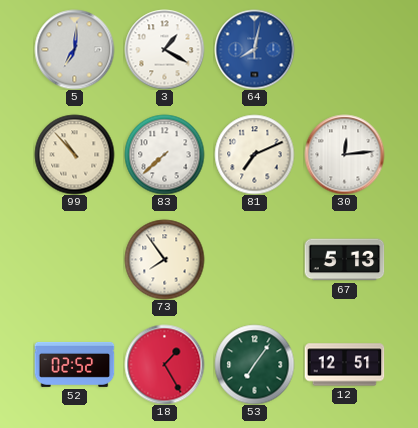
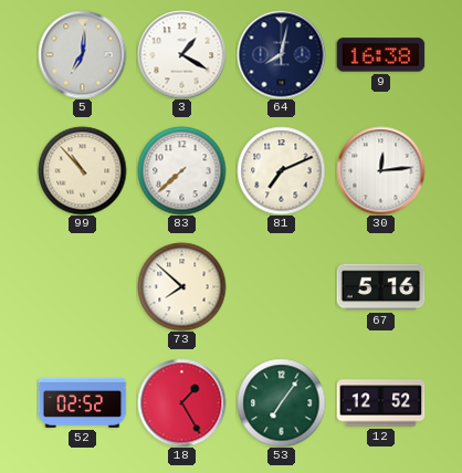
64 dial: blue -> navy
9: none -> 16:38
73: 7:54 -> 7:52
67: 5:13 -> 5:16
12: 12:51 -> 12:52
